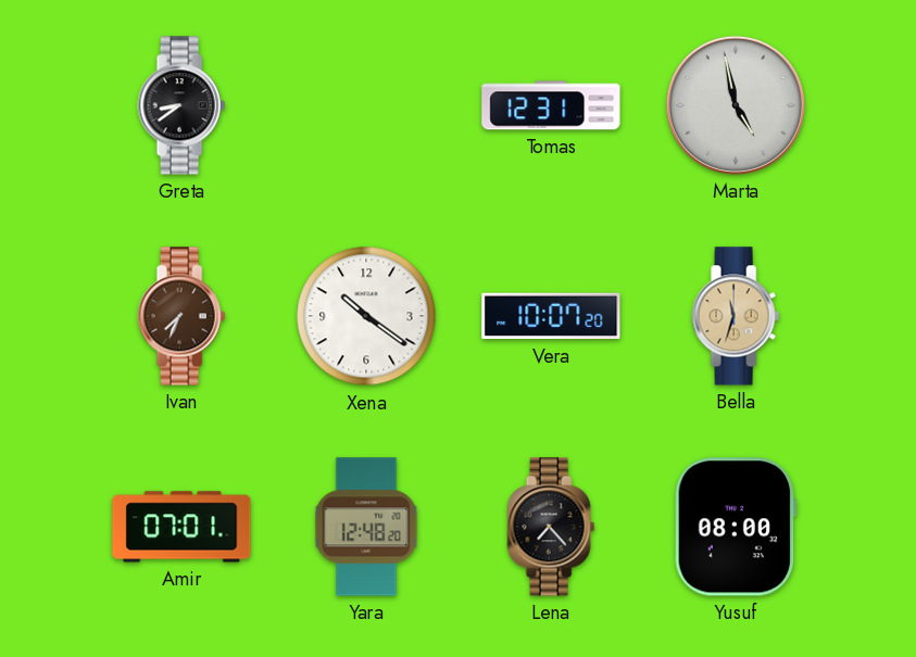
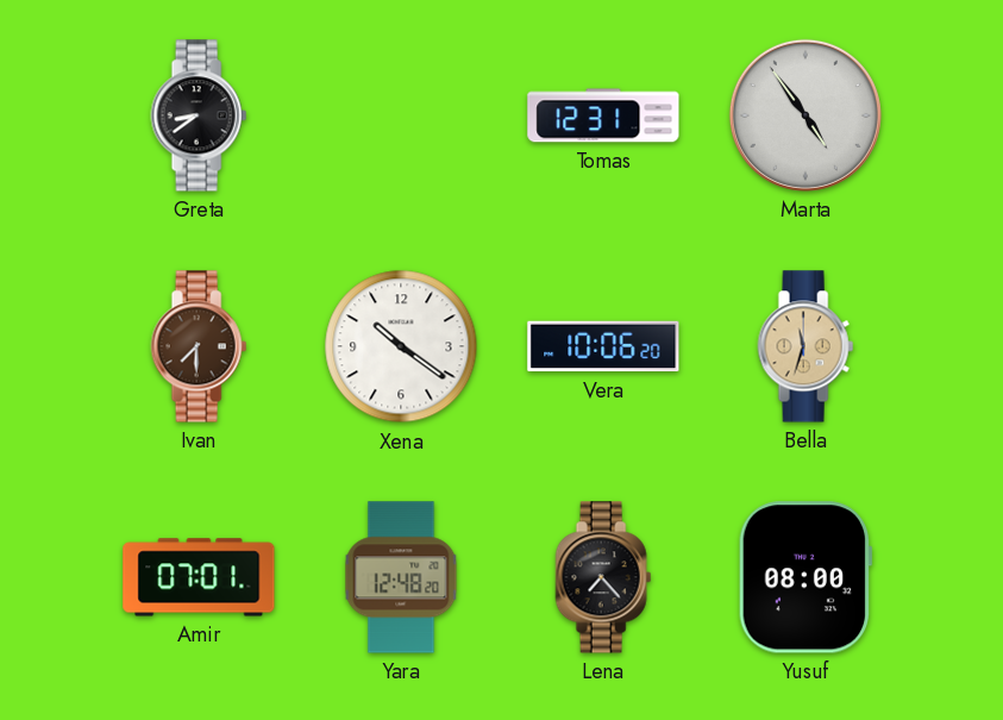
Marta: 4:58 -> 4:54
Ivan: 7:34 -> 7:30
Vera: 10:07 -> 10:06
